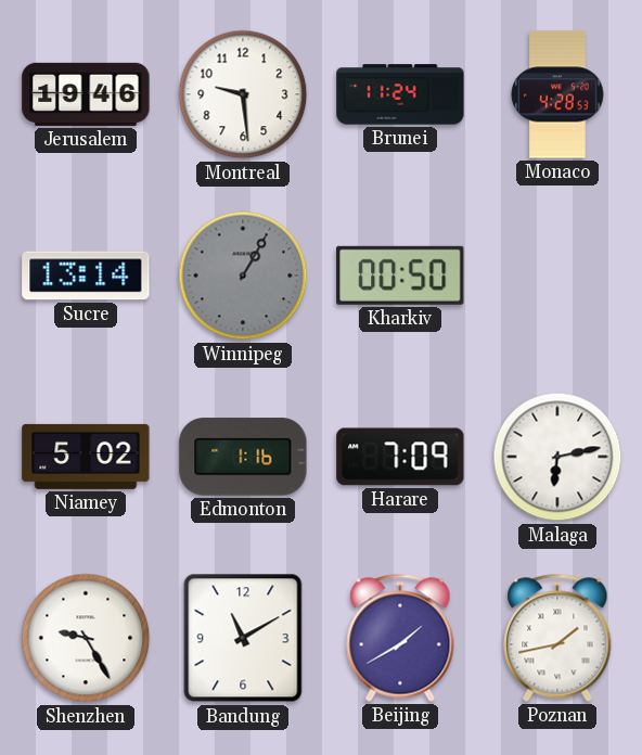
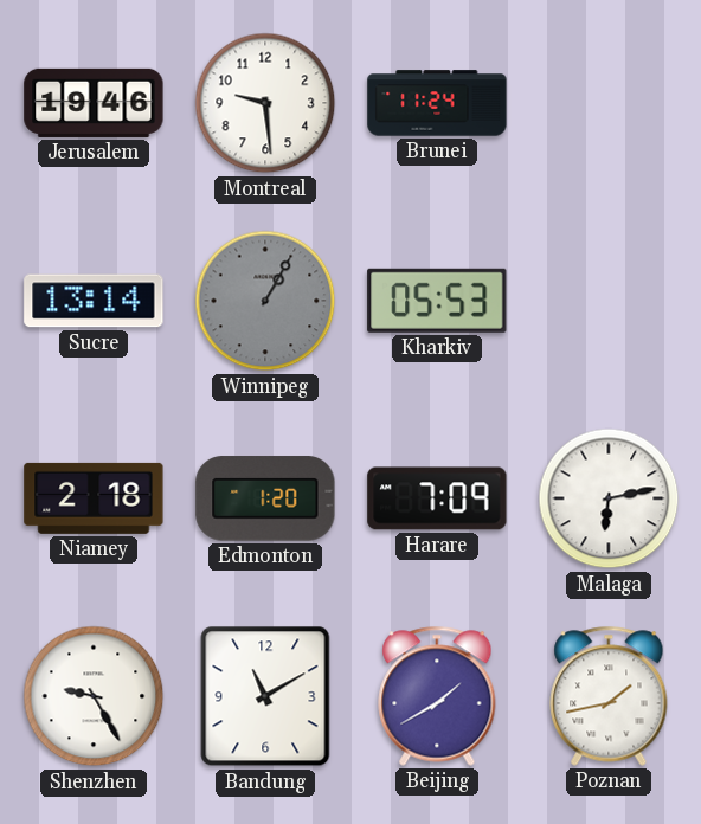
Monaco: 4:28 -> none
Kharkiv: 00:50 -> 05:53
Niamey: 5:02 -> 2:18
Edmonton: 1:16 -> 1:20
